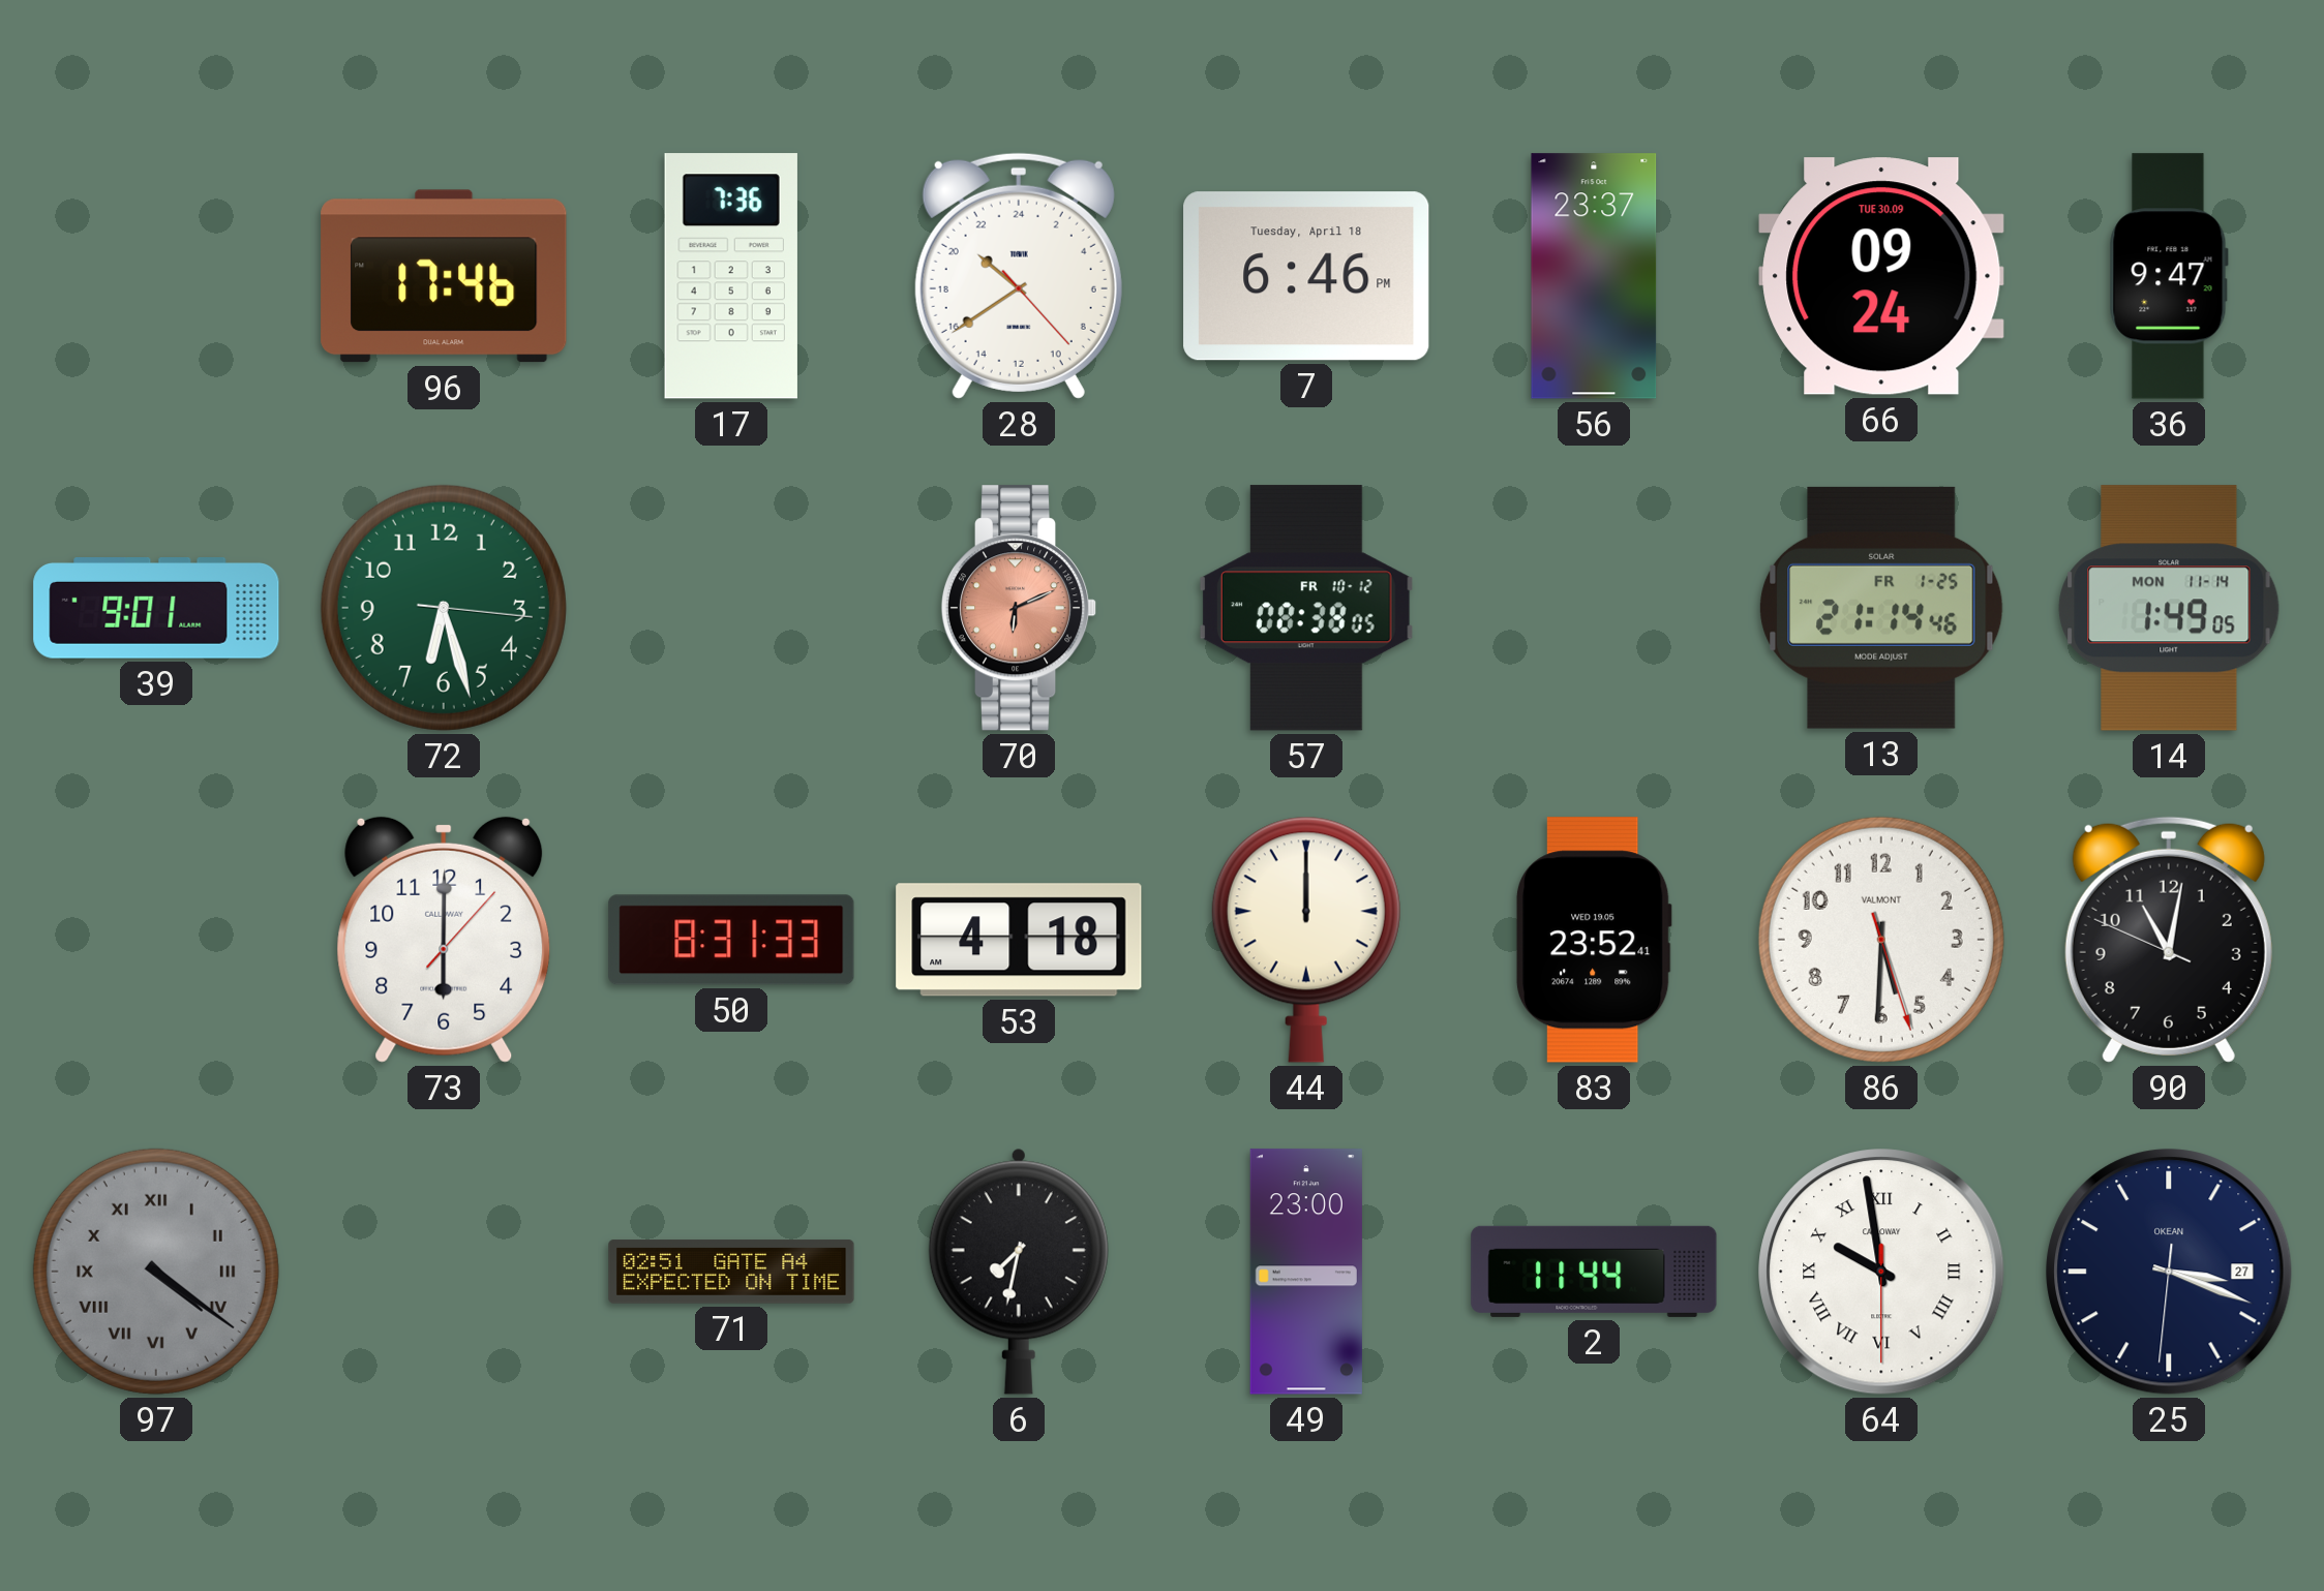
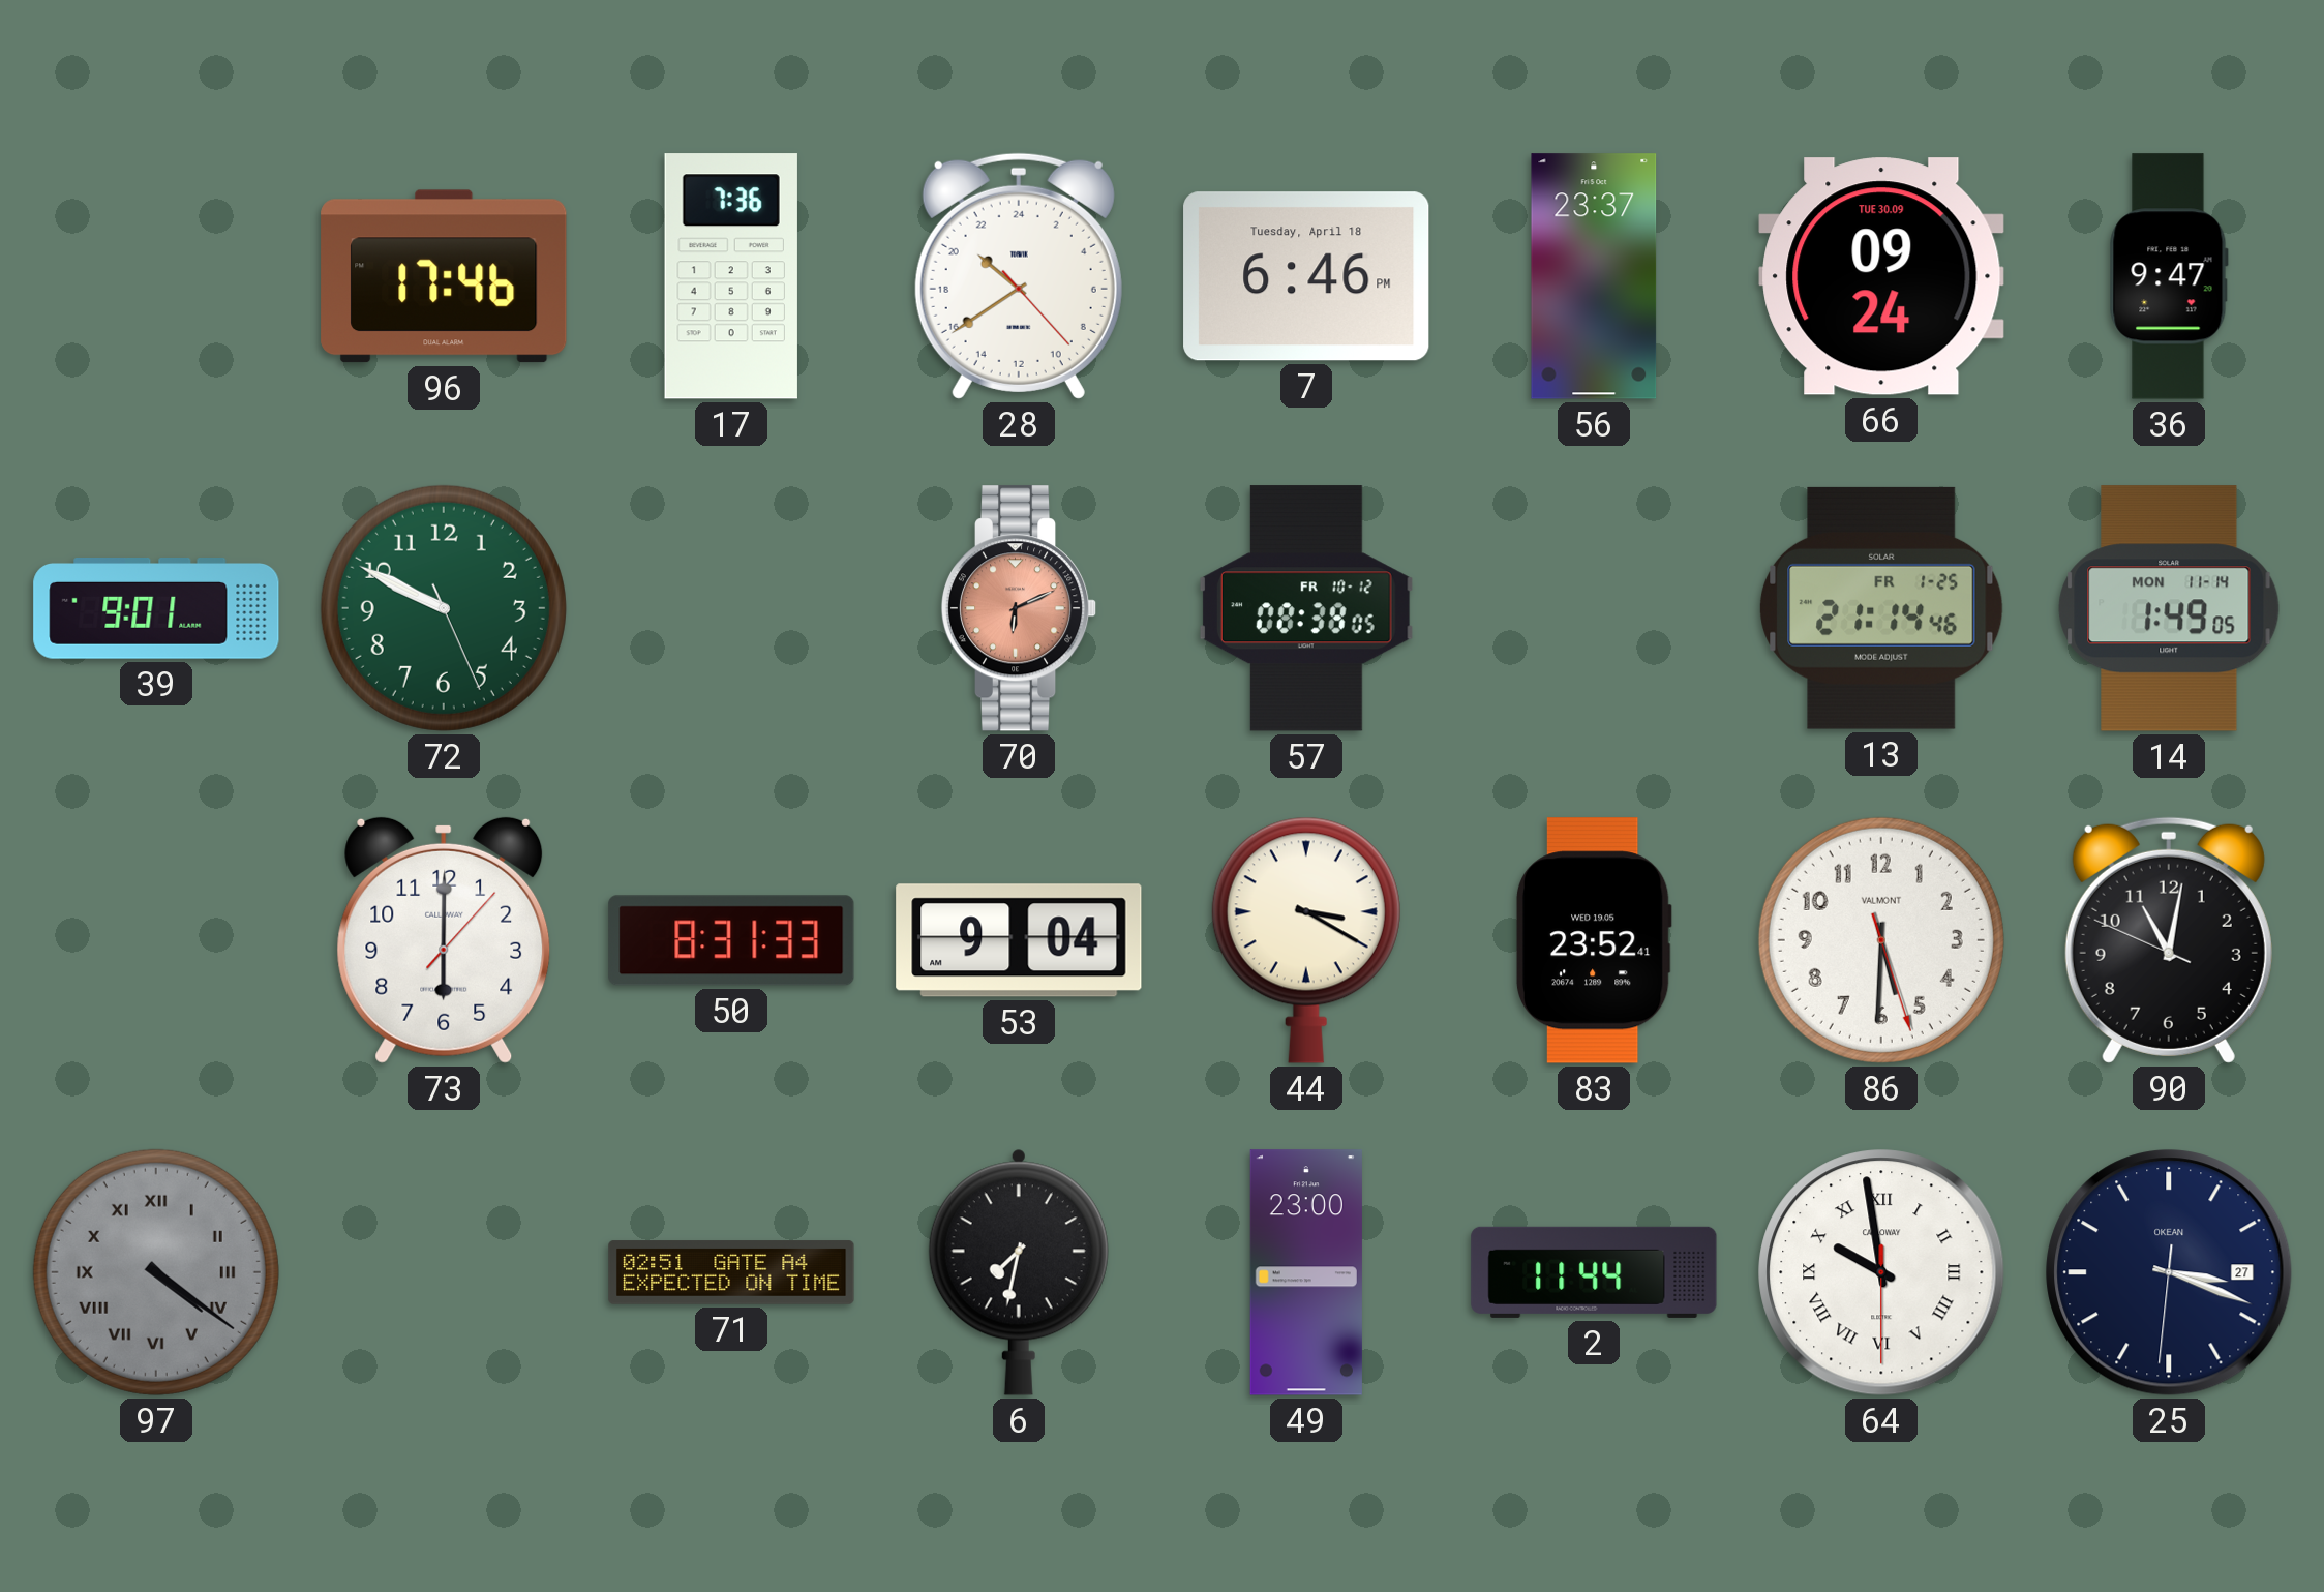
72: 6:27 -> 9:49
53: 4:18 -> 9:04
44: 12:00 -> 3:20
